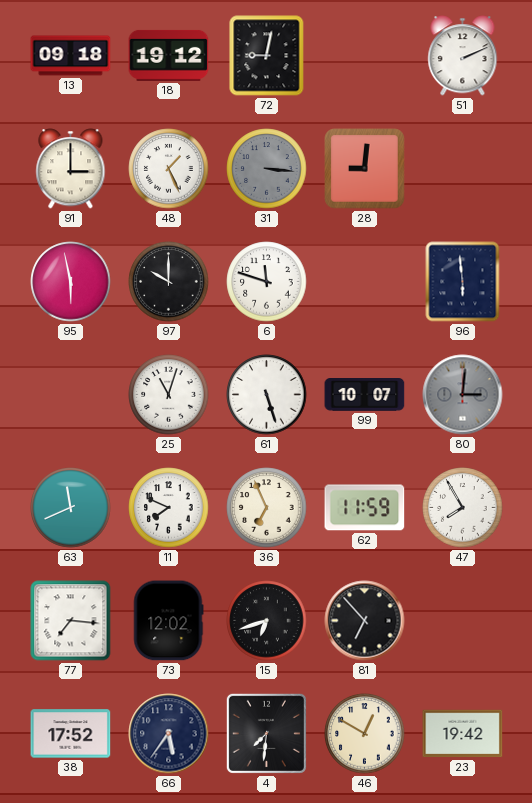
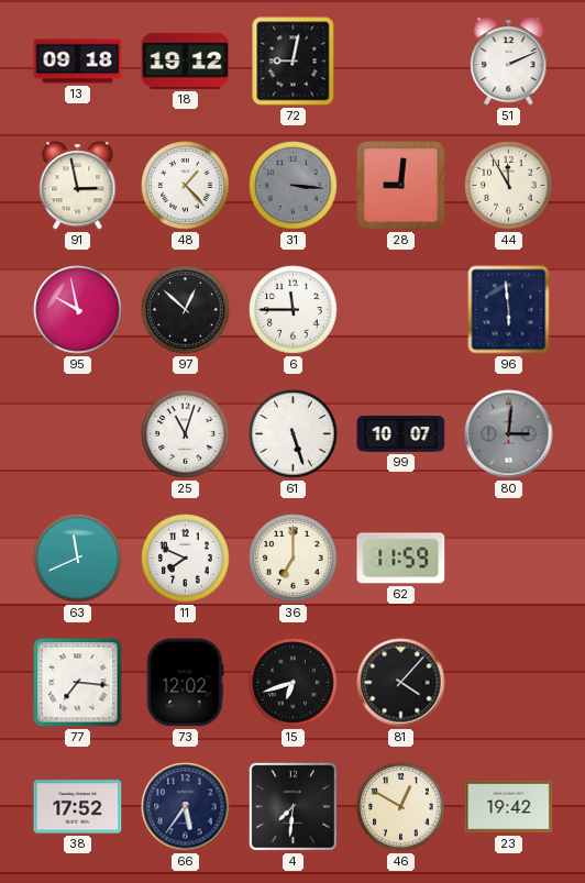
91: 3:00 -> 2:58
48: 1:26 -> 1:23
44: none -> 11:55
95: 5:58 -> 9:58
97: 10:00 -> 12:52
6: 11:48 -> 11:45
36: 6:56 -> 7:00
47: 7:55 -> none
81: 6:53 -> 4:07
